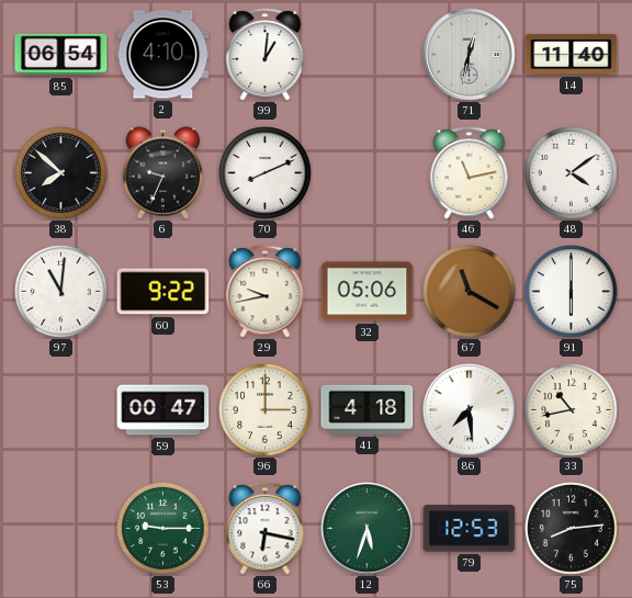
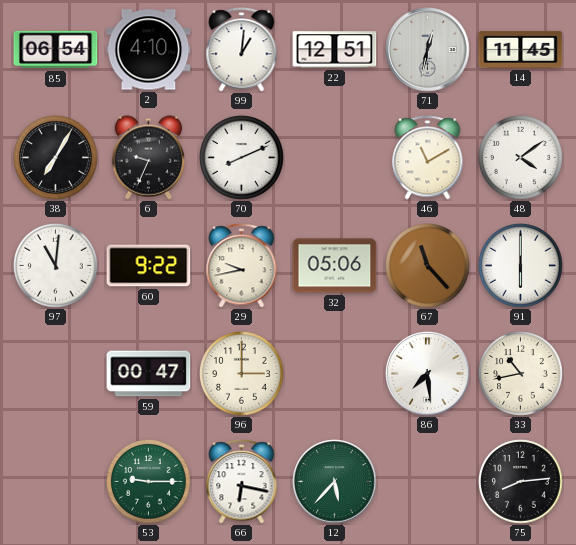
22: none -> 12:51
14: 11:40 -> 11:45
38: 7:52 -> 7:05
46: 11:13 -> 11:10
67: 11:20 -> 11:23
41: 4:18 -> none
12: 5:33 -> 5:37
79: 12:53 -> none
